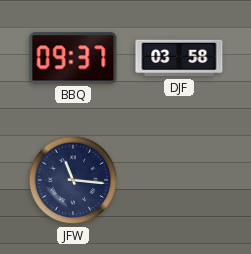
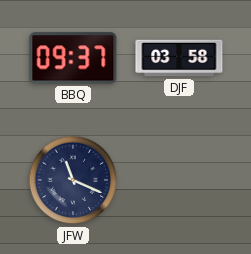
JFW: 11:16 -> 11:19
